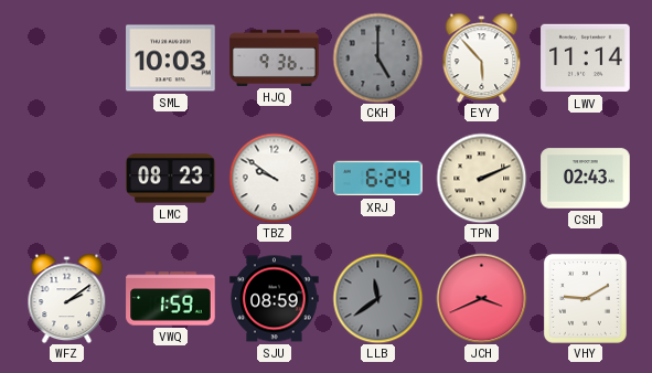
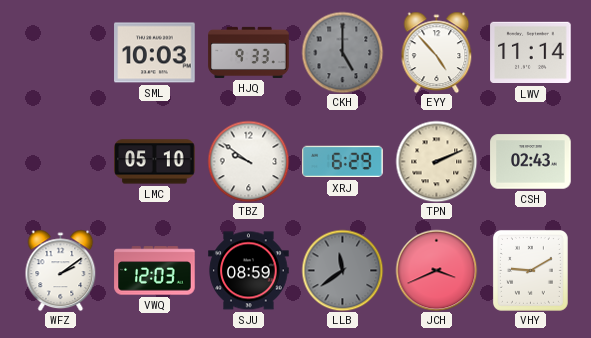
HJQ: 9:36 -> 9:33
EYY: 5:53 -> 4:53
LMC: 08:23 -> 05:10
XRJ: 6:24 -> 6:29
VWQ: 1:59 -> 12:03
